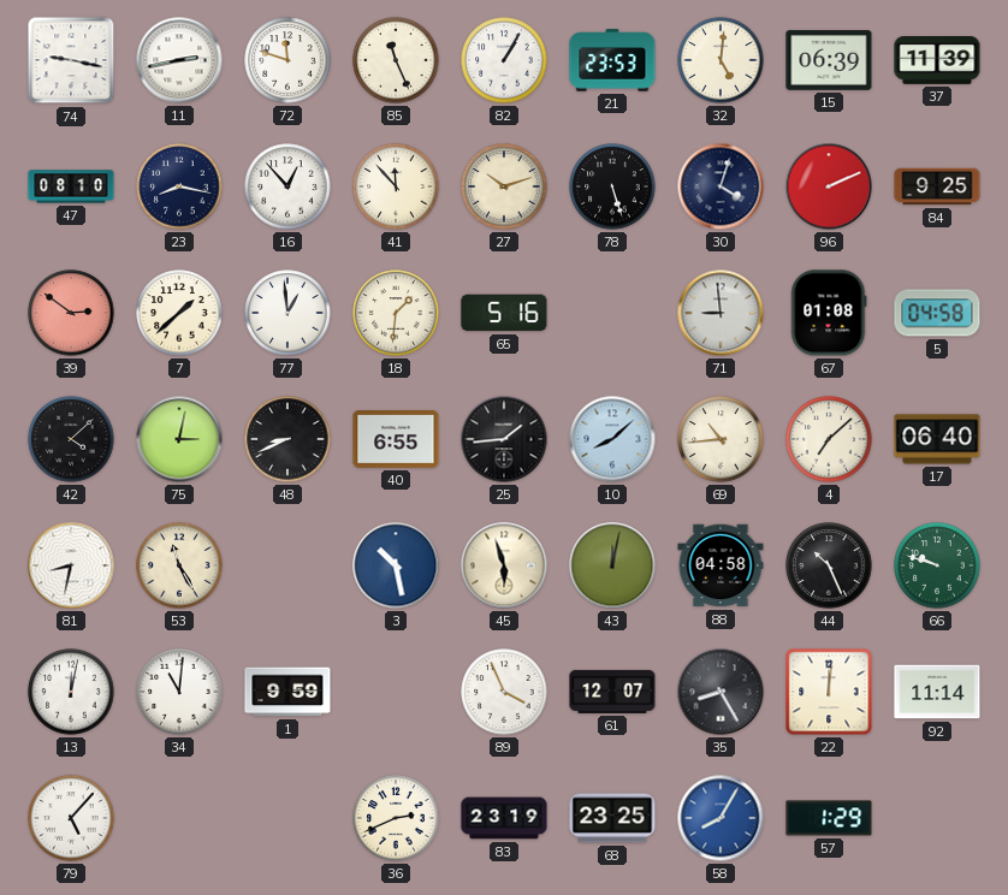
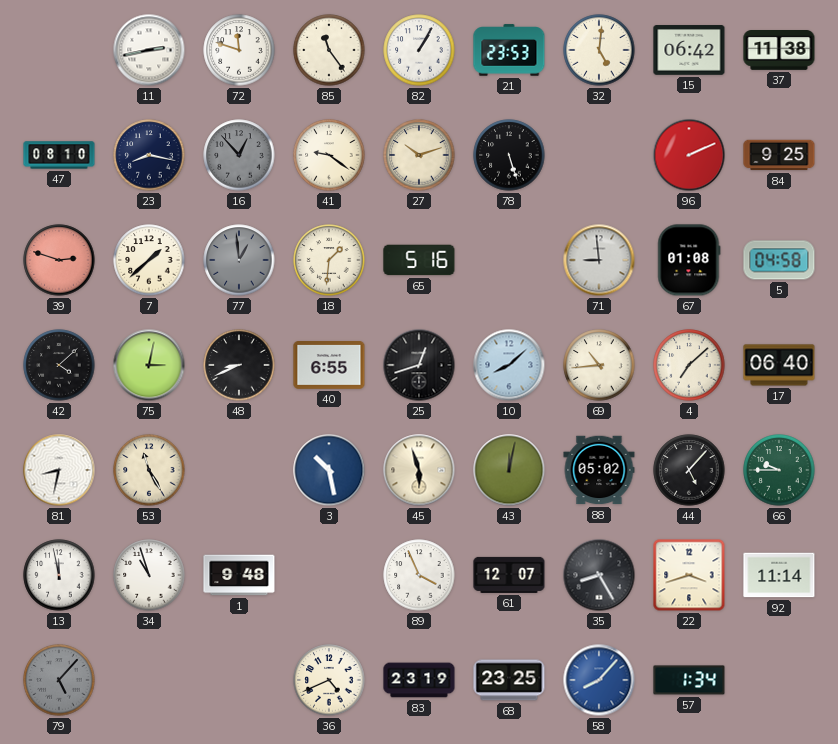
74: 9:17 -> none
85: 11:26 -> 11:24
15: 06:39 -> 06:42
37: 11:39 -> 11:38
16 dial: white -> grey
41: 11:53 -> 9:21
30: 4:03 -> none
39: 2:51 -> 2:48
77 dial: white -> grey
25: 1:44 -> 12:42
88: 04:58 -> 05:02
44: 10:26 -> 5:07
66: 9:48 -> 9:45
13: 12:02 -> 11:58
34: 11:01 -> 10:57
1: 9:59 -> 9:48
22: 12:01 -> 3:42
79 dial: white -> grey
36: 2:41 -> 4:41
58: 8:05 -> 8:07
57: 1:29 -> 1:34
